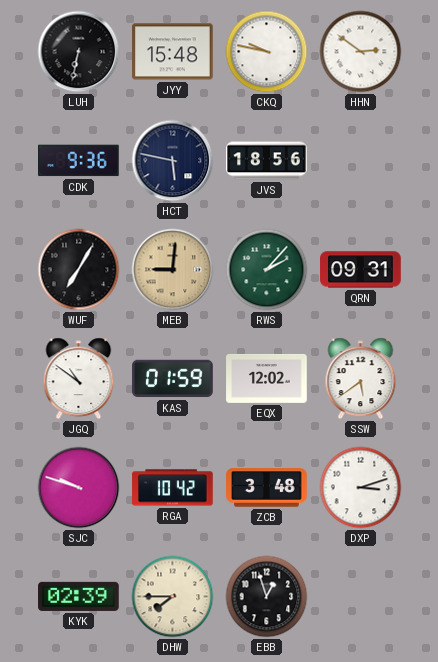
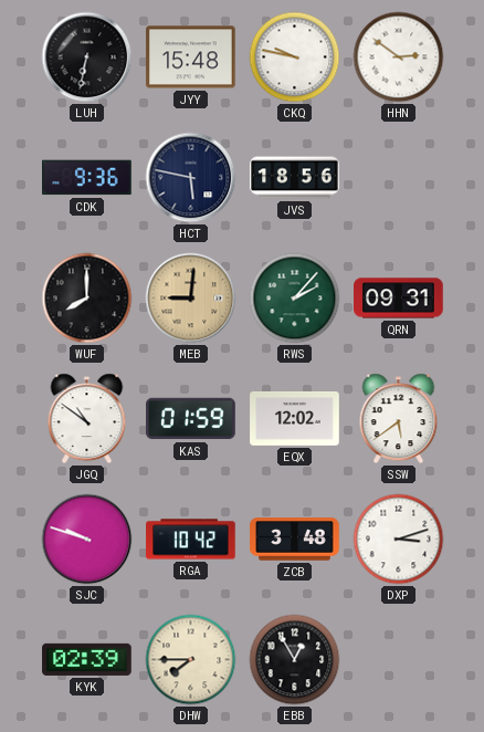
WUF: 7:05 -> 8:00
EBB: 12:57 -> 12:55
